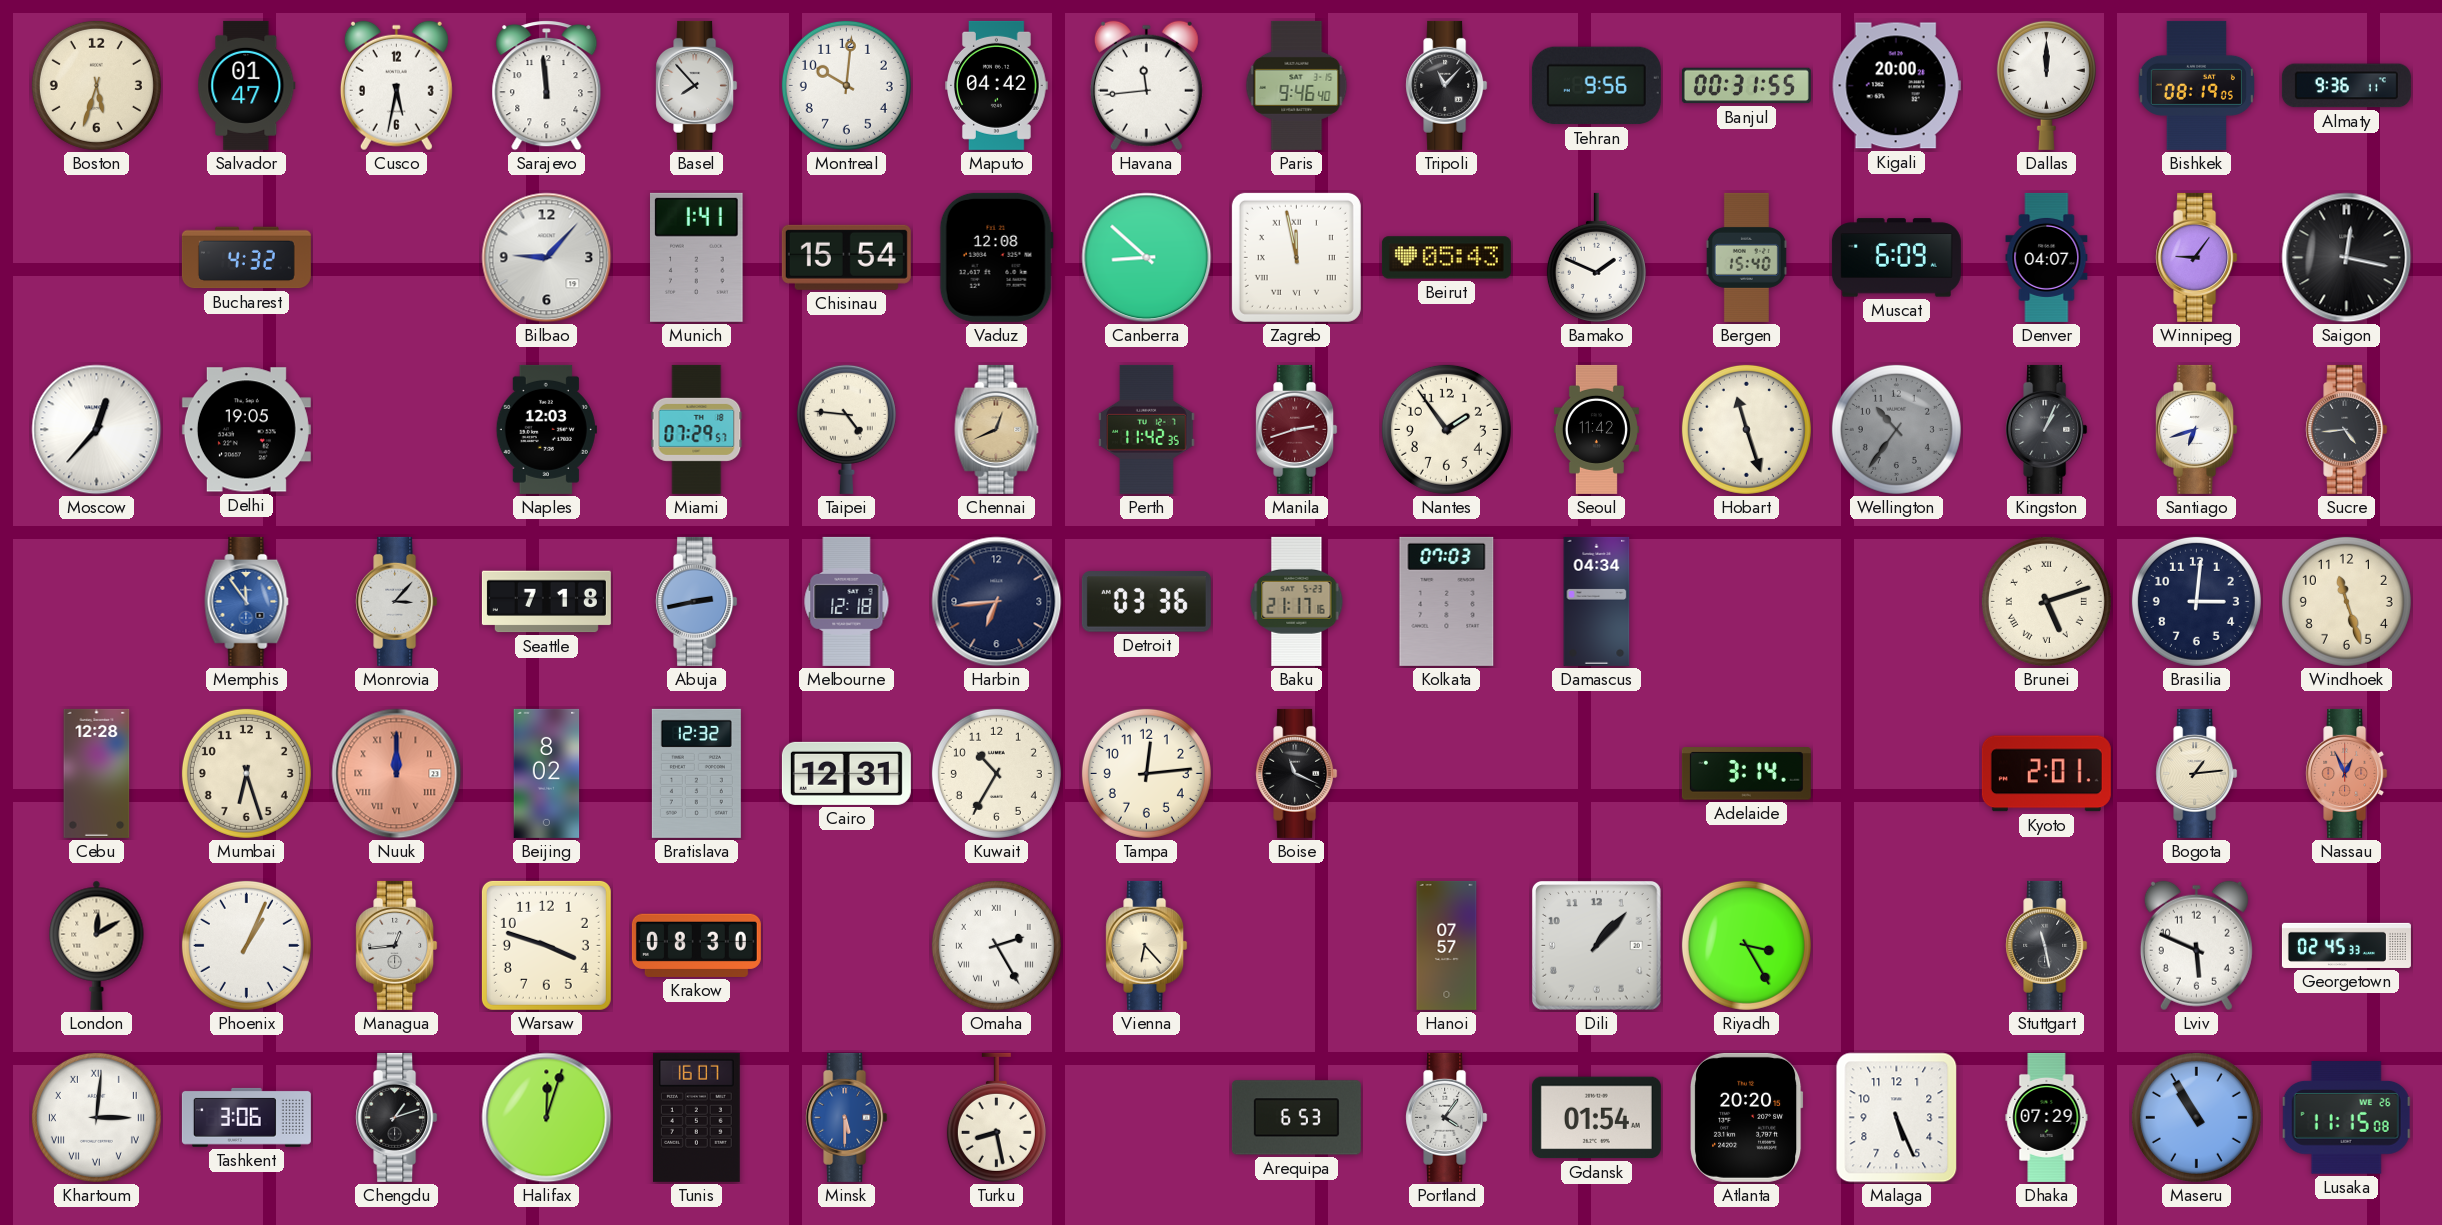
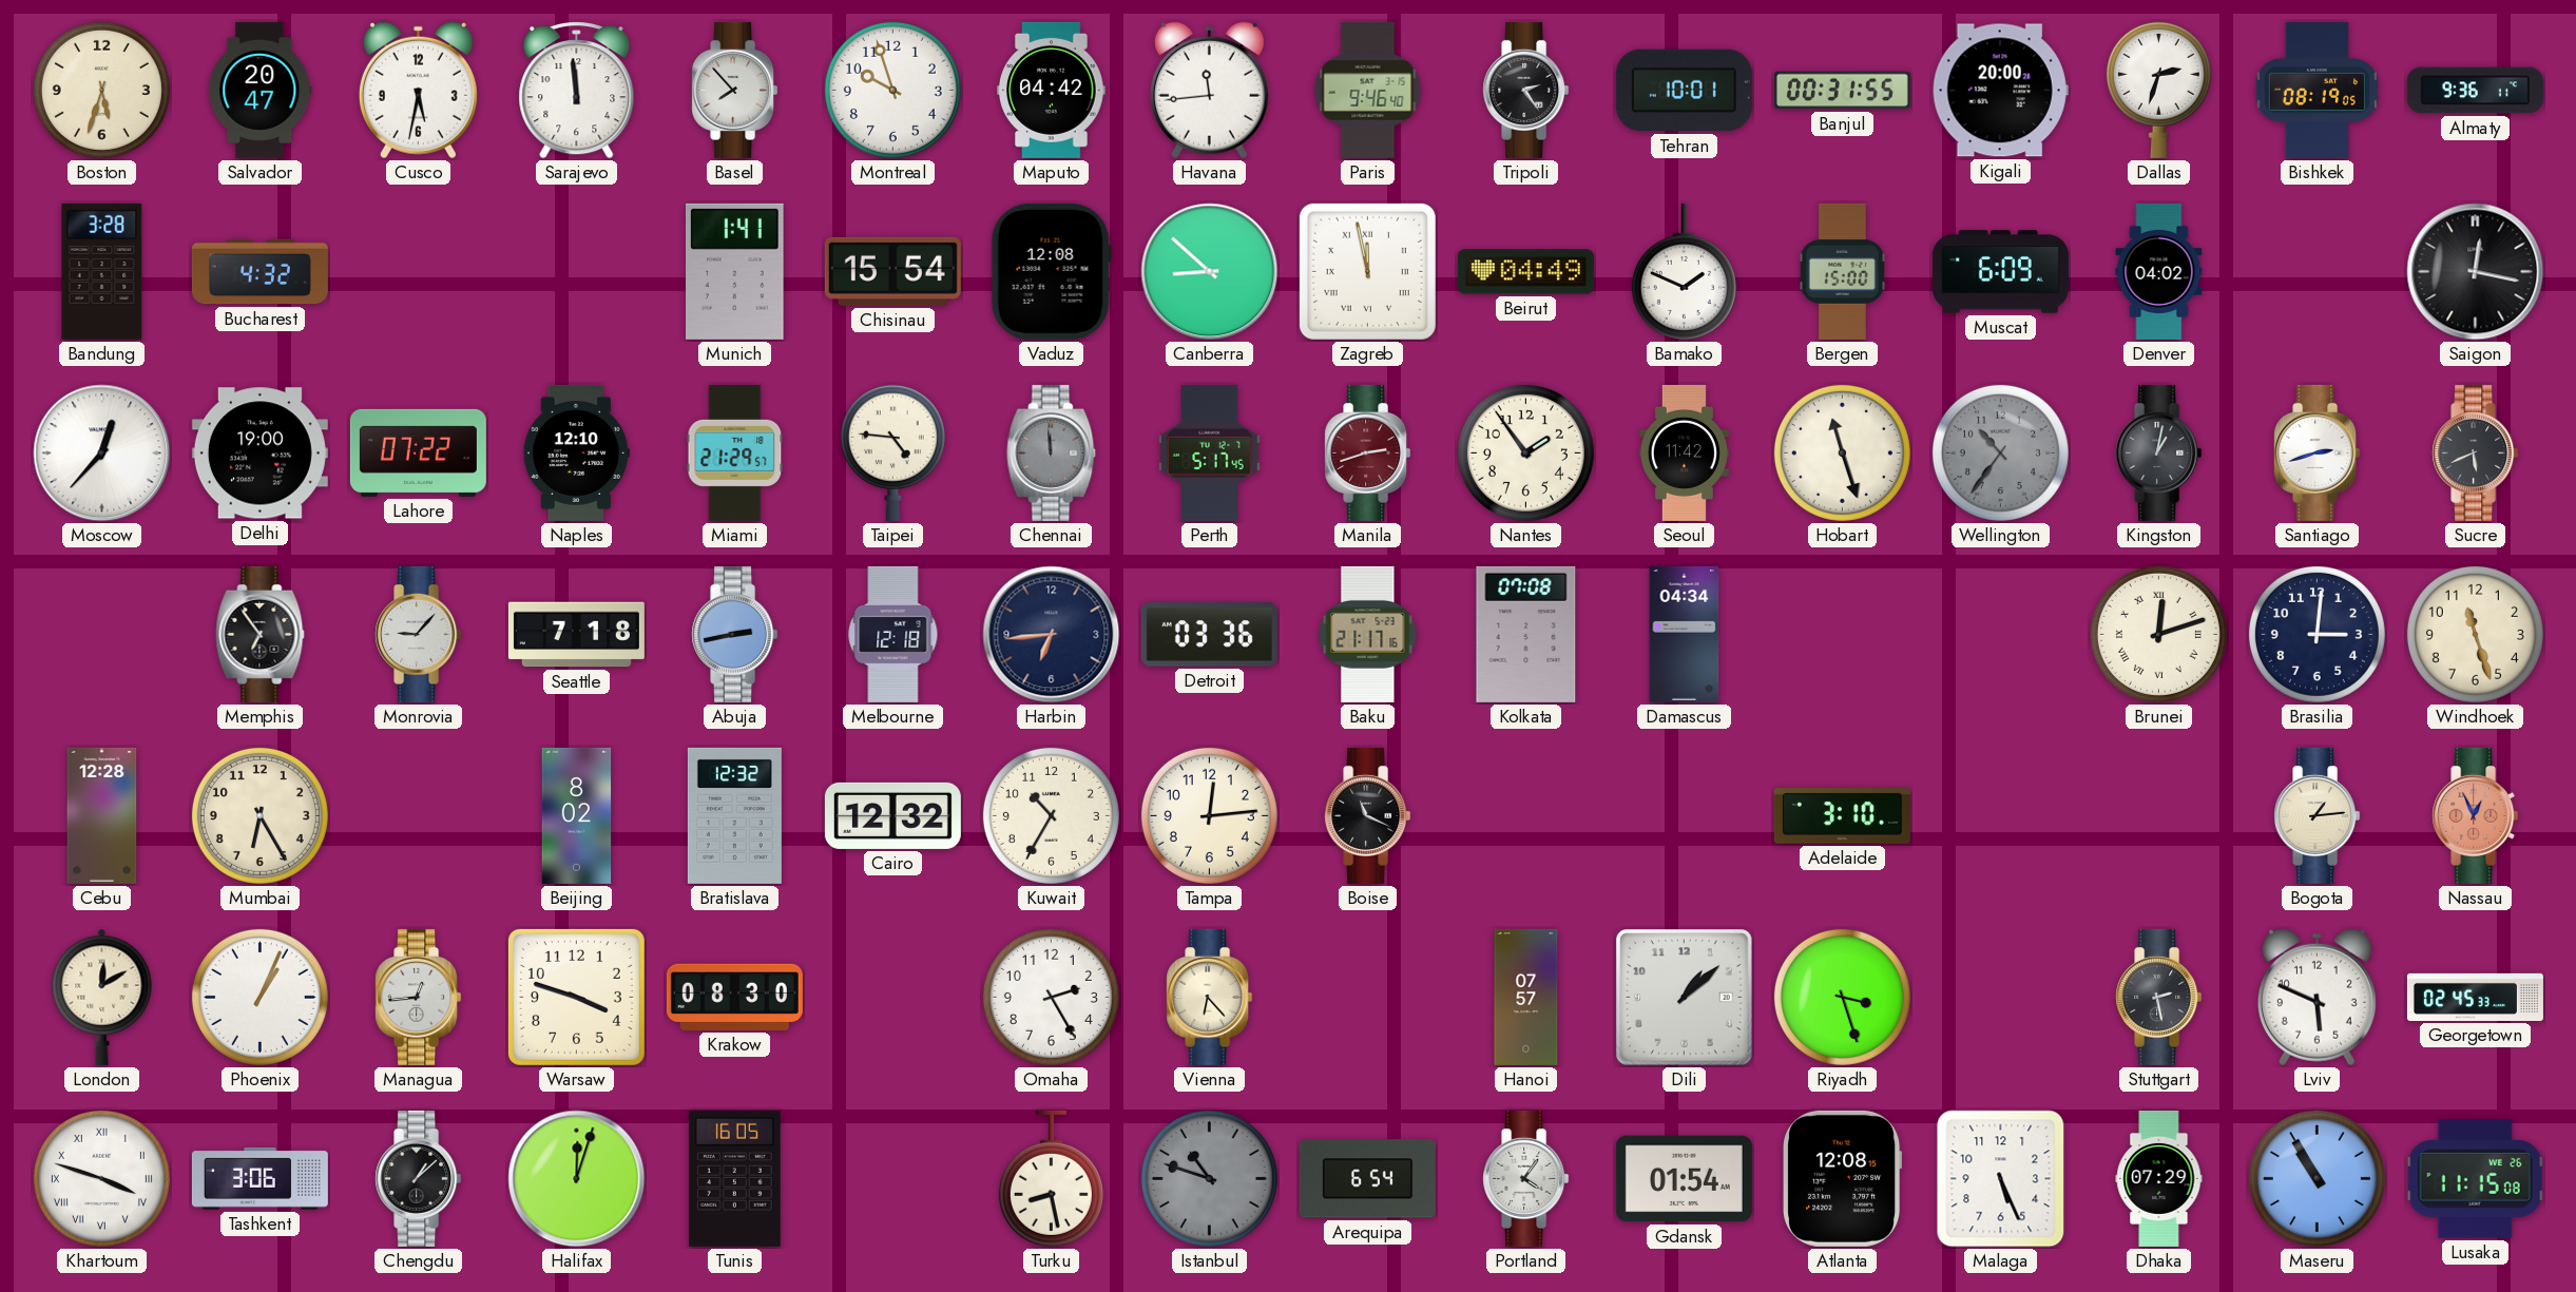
Salvador: 01:47 -> 20:47
Montreal: 10:01 -> 9:57
Tripoli: 11:07 -> 2:24
Tehran: 9:56 -> 10:01
Dallas: 12:00 -> 2:33
Bandung: none -> 3:28
Bilbao: 9:07 -> none
Beirut: 05:43 -> 04:49
Bergen: 15:40 -> 15:00
Denver: 04:07 -> 04:02
Winnipeg: 9:06 -> none
Delhi: 19:05 -> 19:00
Lahore: none -> 07:22
Naples: 12:03 -> 12:10
Miami: 07:29 -> 21:29
Chennai: 12:41 -> 11:59
Chennai dial: champagne -> grey
Perth: 11:42 -> 5:17
Kingston: 1:04 -> 1:02
Santiago: 6:42 -> 2:42
Sucre: 4:44 -> 5:41
Memphis: 11:54 -> 6:54
Memphis dial: blue -> black
Monrovia: 3:07 -> 9:07
Kolkata: 07:03 -> 07:08
Brunei: 5:12 -> 12:12
Mumbai: 6:27 -> 6:25
Nuuk: 12:00 -> none
Cairo: 12:31 -> 12:32
Adelaide: 3:14 -> 3:10
Kyoto: 2:01 -> none
Omaha numerals: Roman -> Arabic
Dili: 1:07 -> 1:08
Riyadh: 3:25 -> 3:27
Stuttgart: 11:28 -> 2:28
Khartoum: 3:01 -> 3:48
Chengdu: 1:12 -> 1:08
Tunis: 16:07 -> 16:05
Minsk: 5:30 -> none
Istanbul: none -> 10:48
Arequipa: 6:53 -> 6:54
Atlanta: 20:20 -> 12:08
